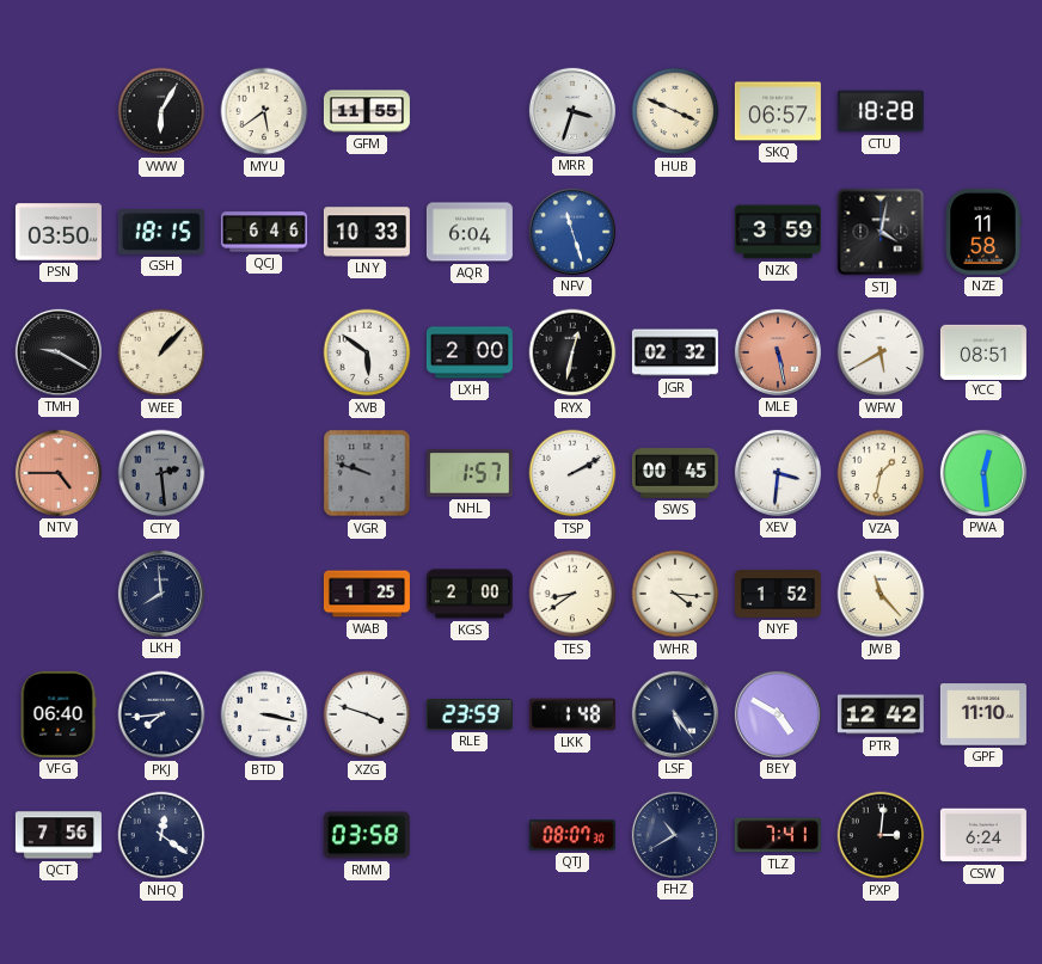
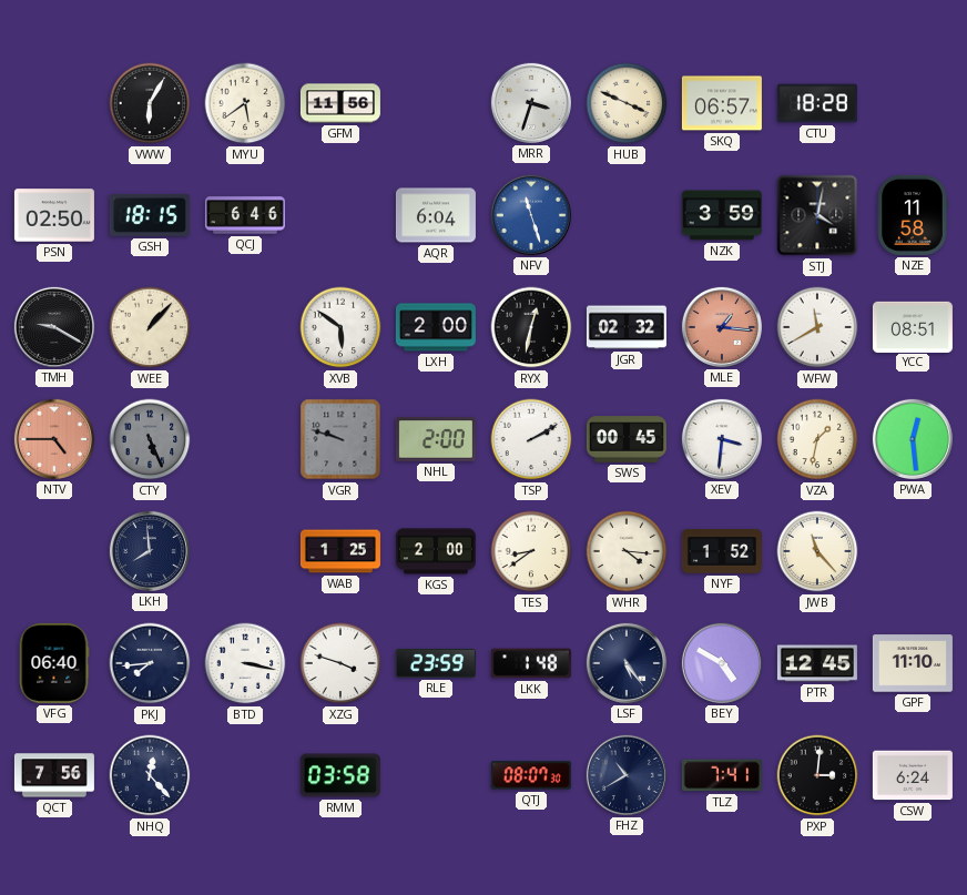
GFM: 11:55 -> 11:56
PSN: 03:50 -> 02:50
LNY: 10:33 -> none
MLE: 5:28 -> 1:16
WFW: 5:40 -> 11:40
CTY: 2:29 -> 5:26
NHL: 1:57 -> 2:00
PTR: 12:42 -> 12:45
NHQ: 12:21 -> 12:23
